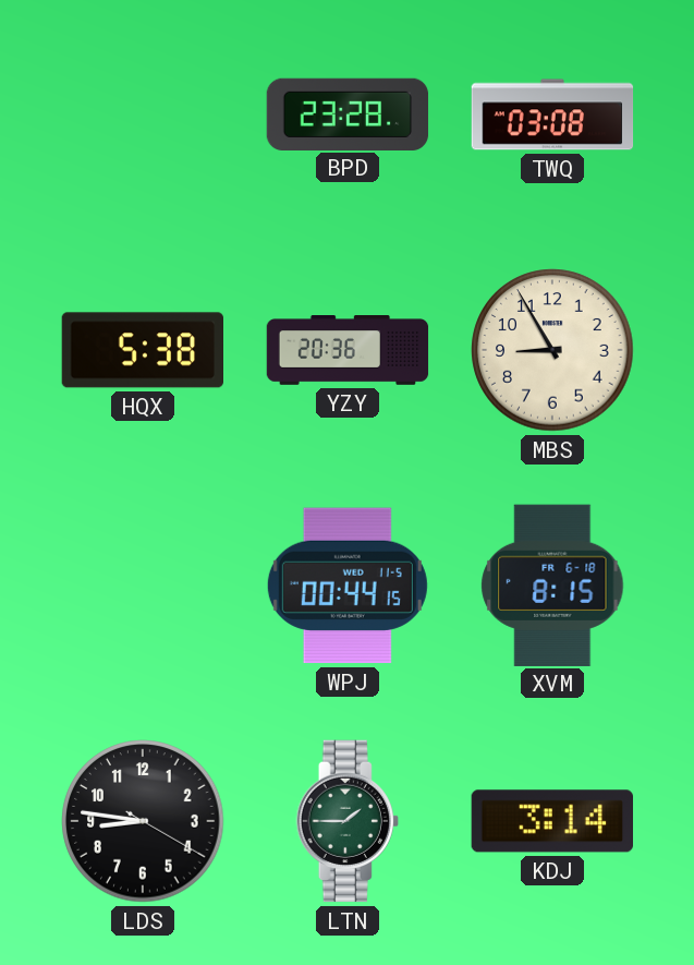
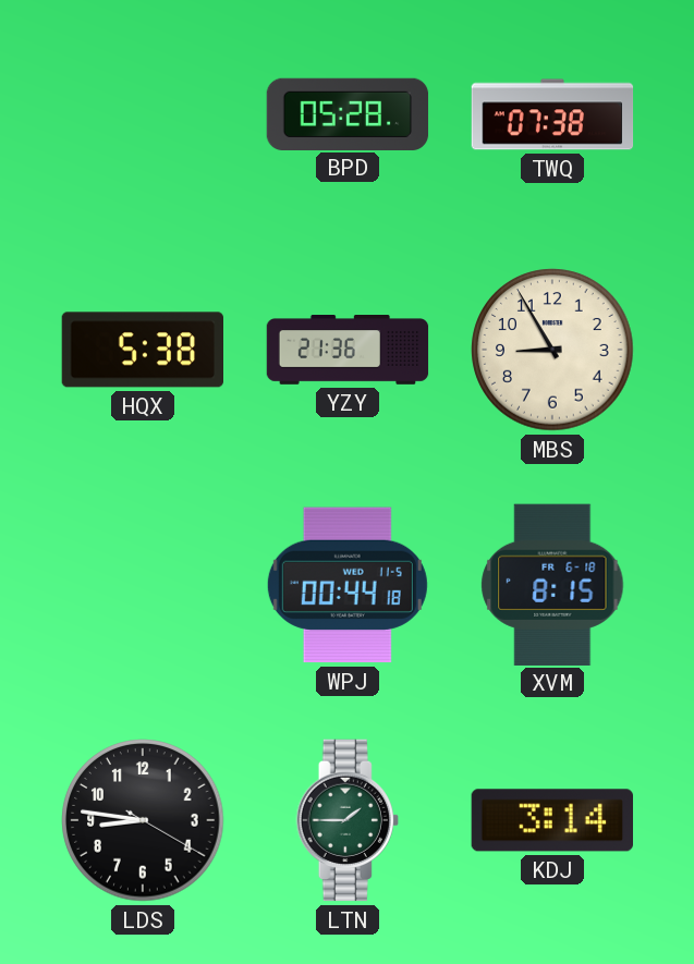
BPD: 23:28 -> 05:28
TWQ: 03:08 -> 07:38
YZY: 20:36 -> 21:36
WPJ: 00:44:15 -> 00:44:18
